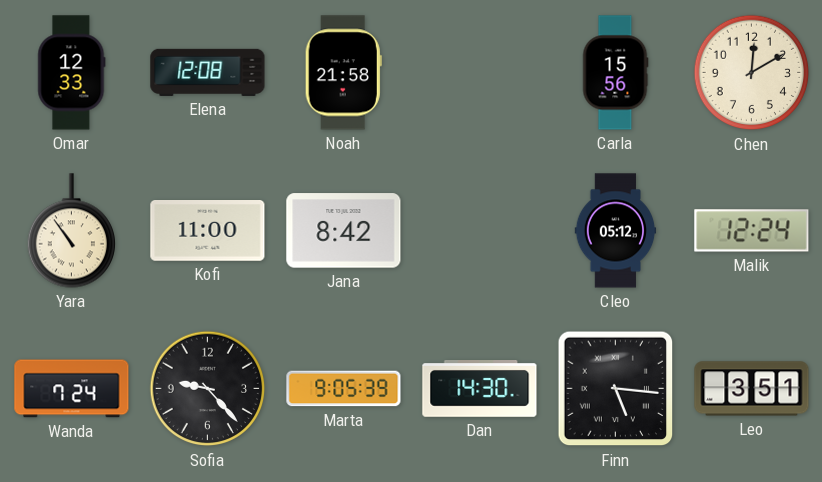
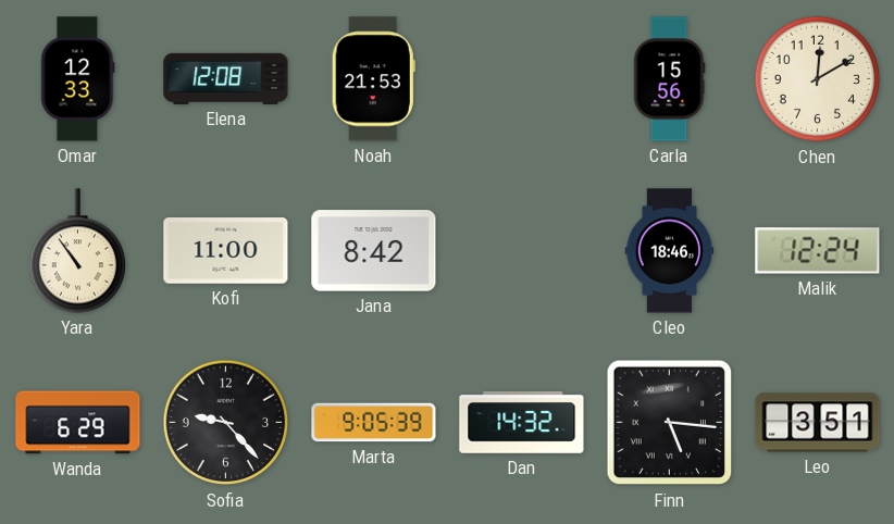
Noah: 21:58 -> 21:53
Cleo: 05:12 -> 18:46
Wanda: 7:24 -> 6:29
Dan: 14:30 -> 14:32
